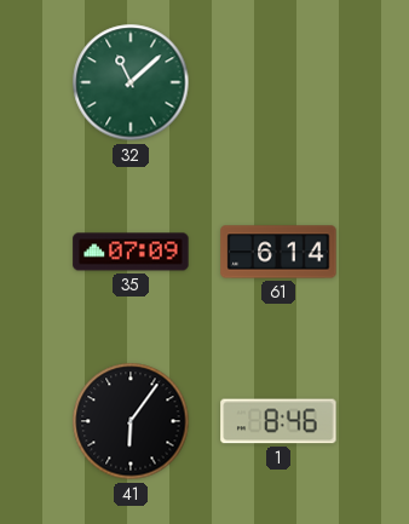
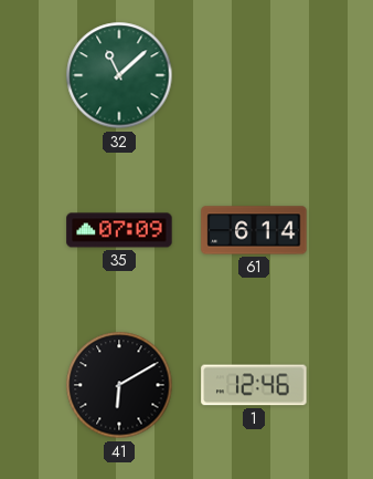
41: 6:06 -> 6:10
1: 8:46 -> 12:46
